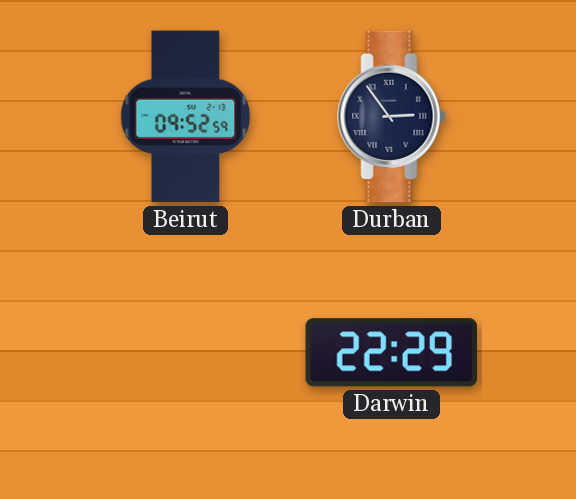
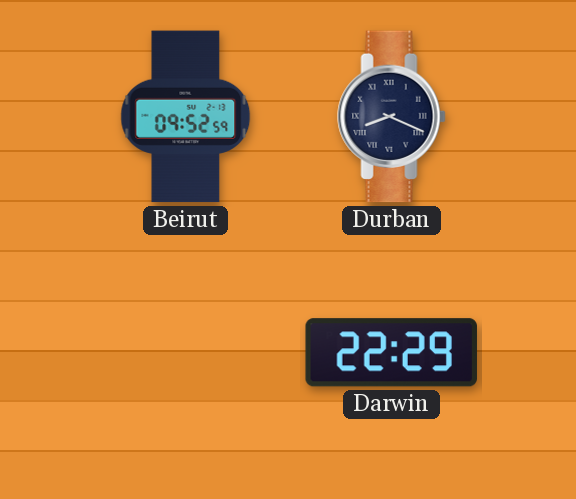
Durban: 2:54 -> 8:19
